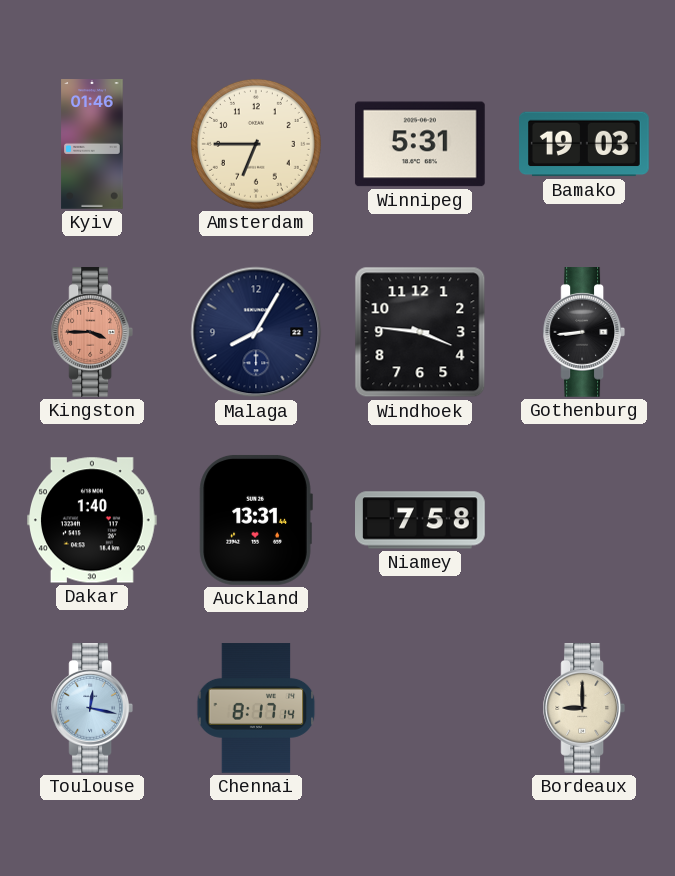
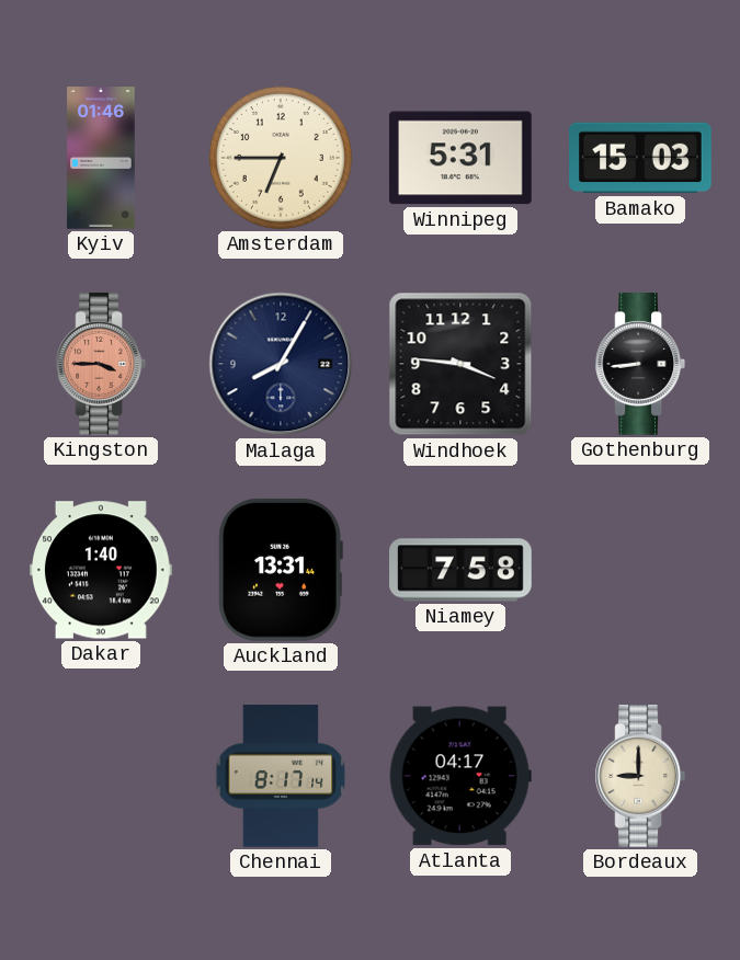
Bamako: 19:03 -> 15:03
Toulouse: 12:17 -> none
Atlanta: none -> 04:17
